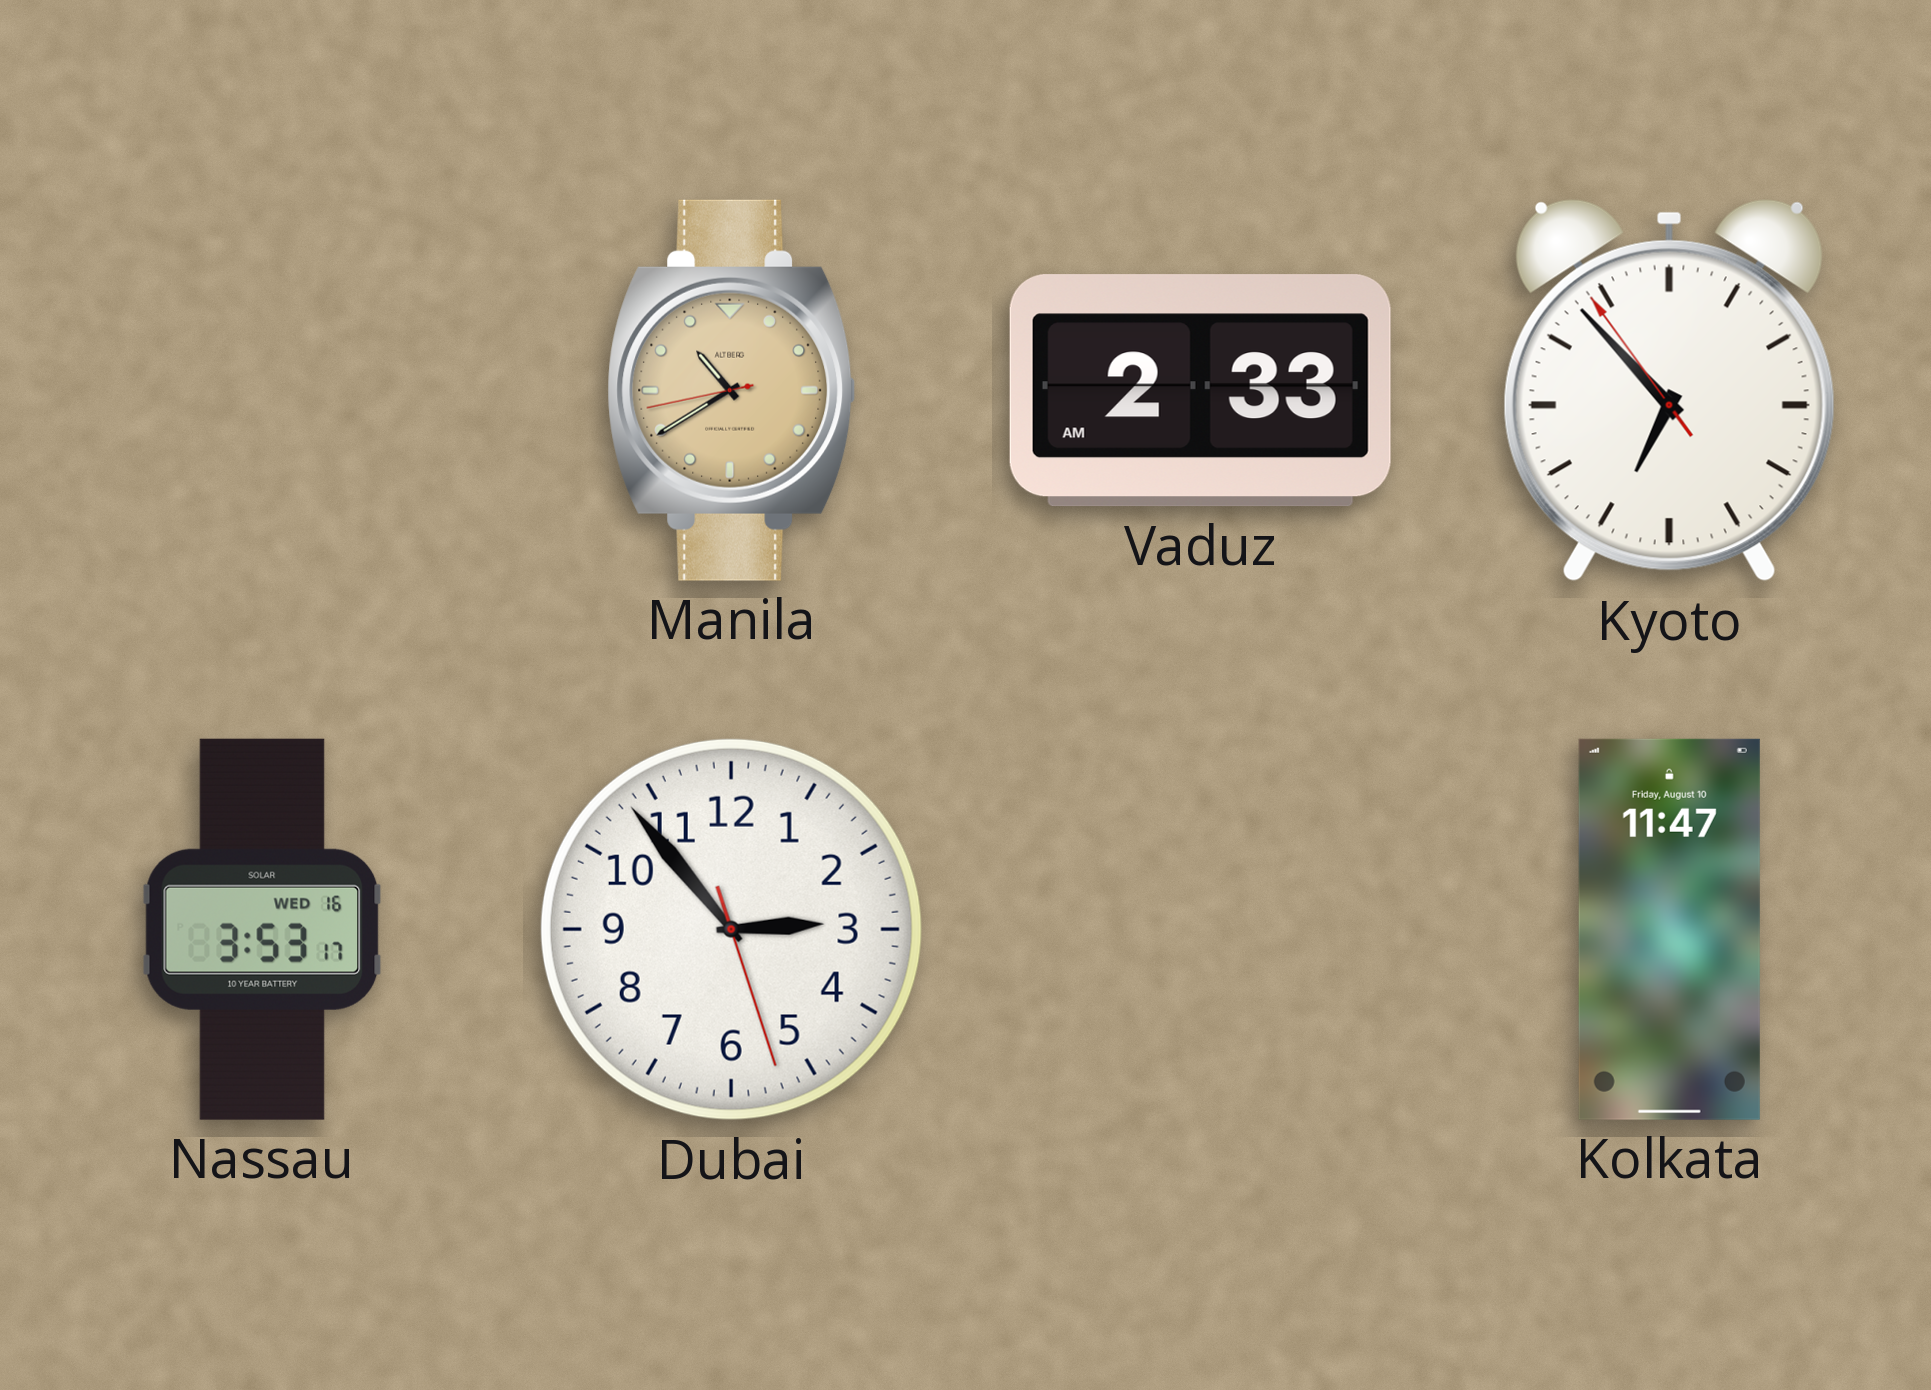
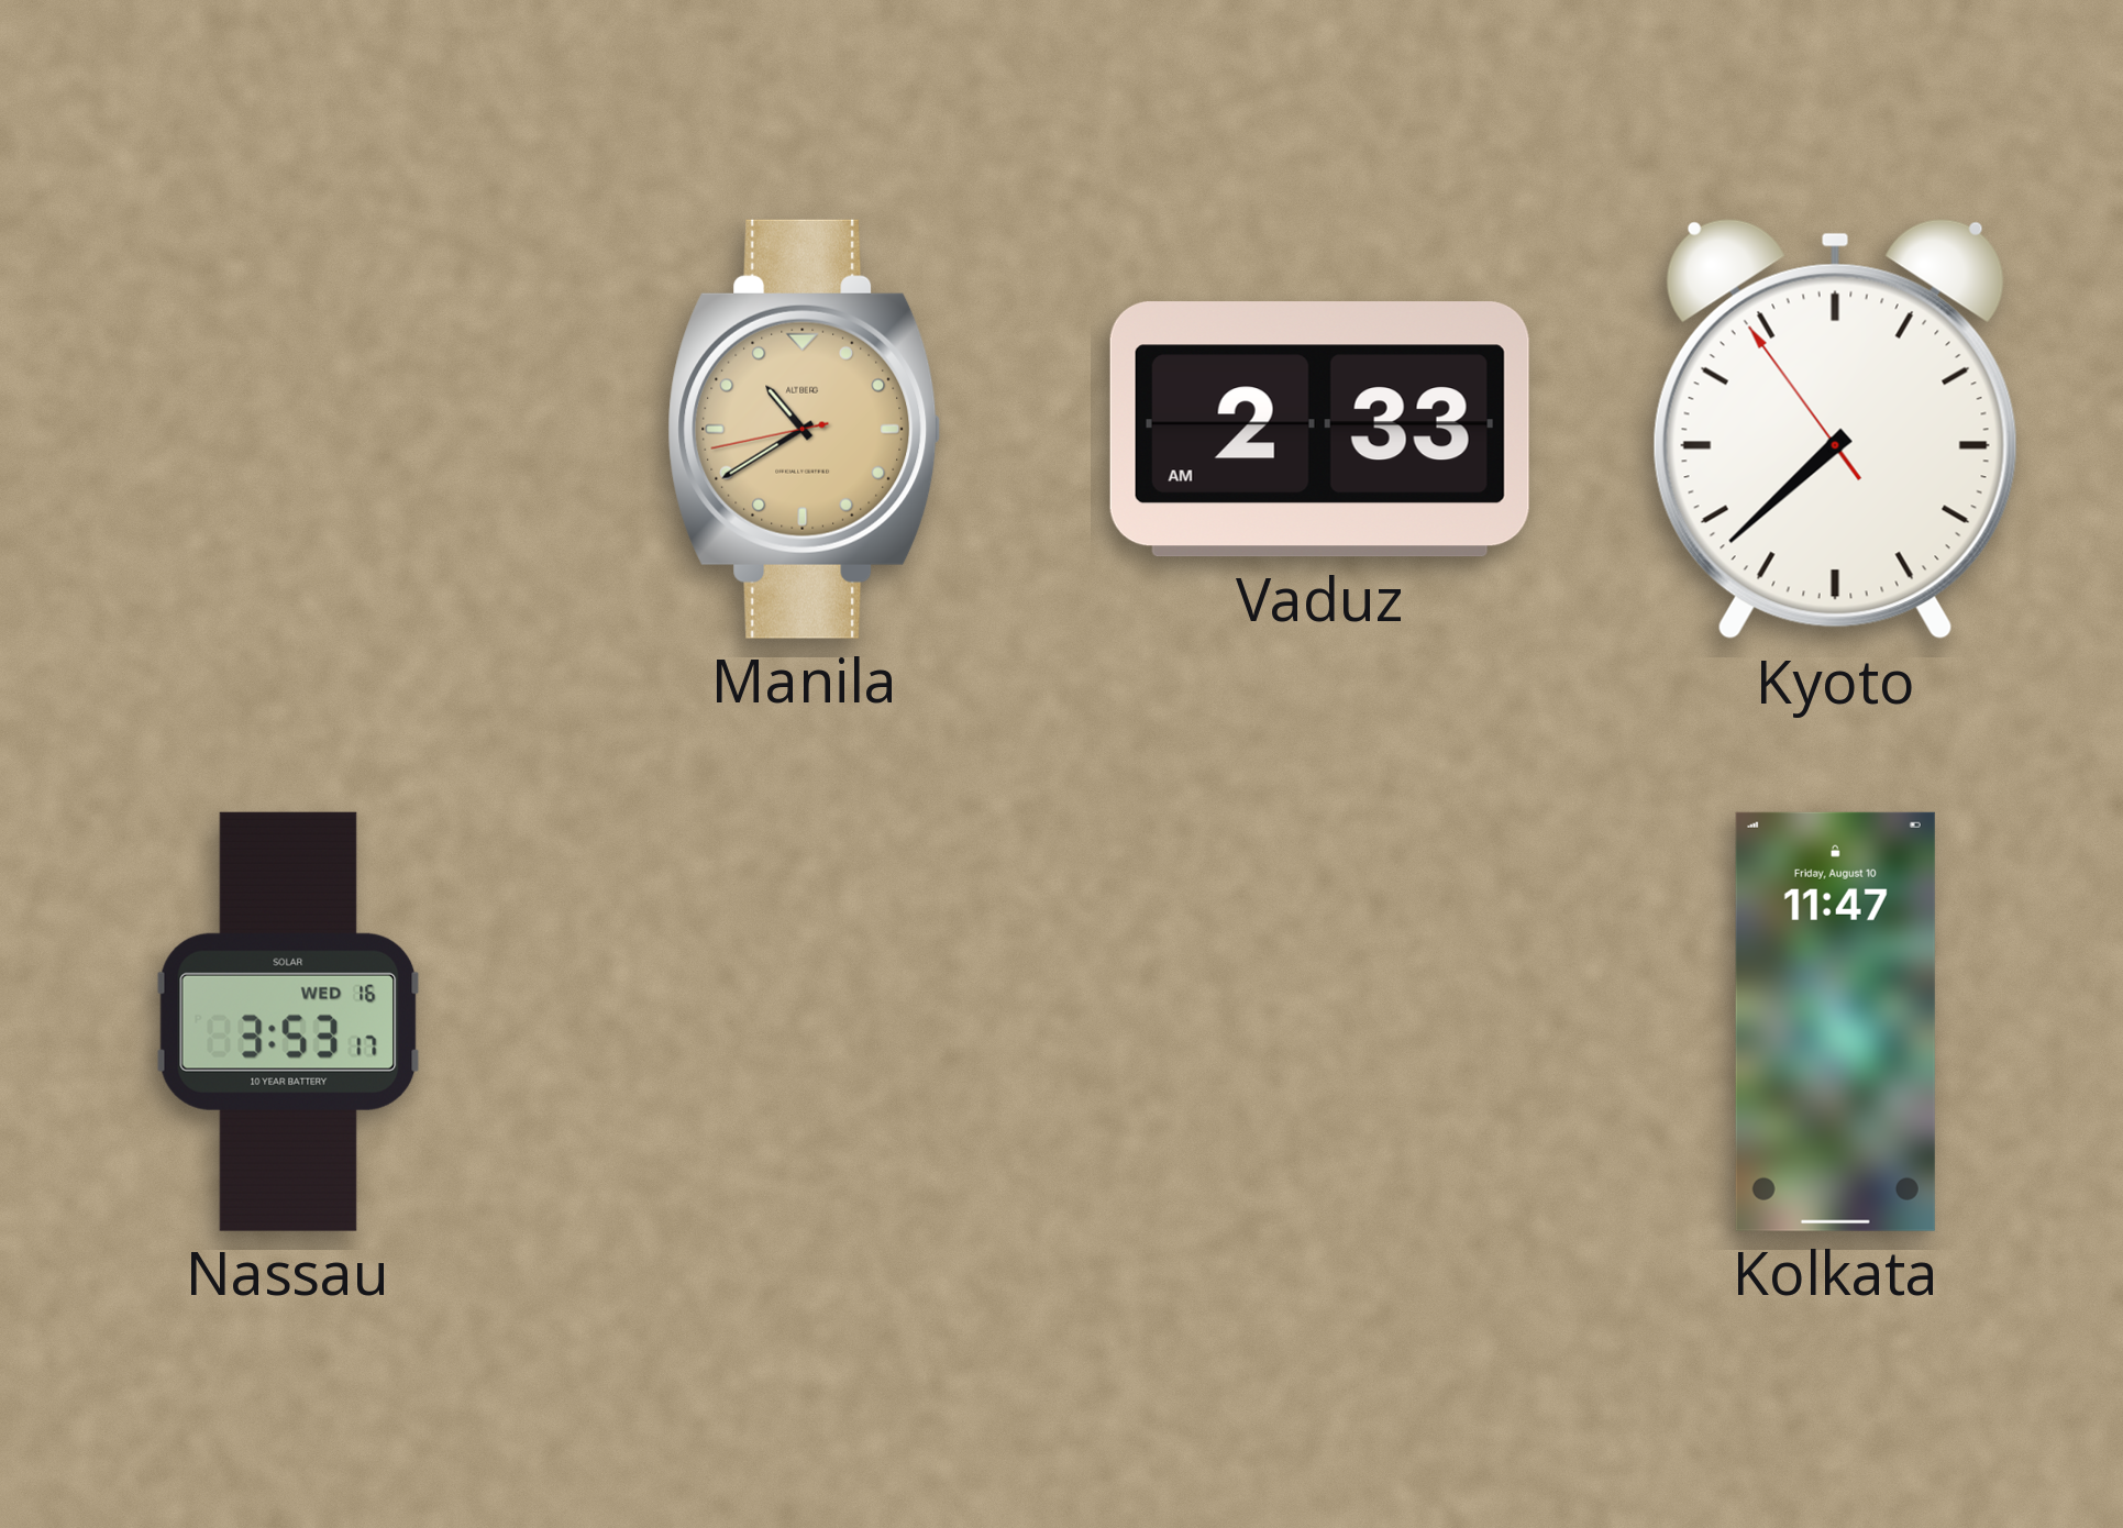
Kyoto: 6:52 -> 7:37
Dubai: 2:53 -> none
